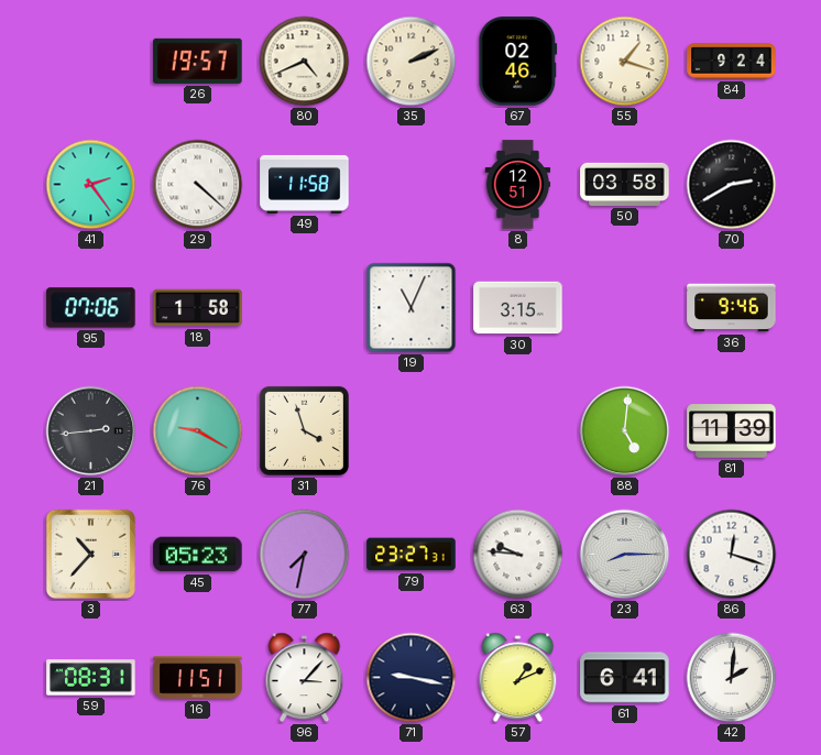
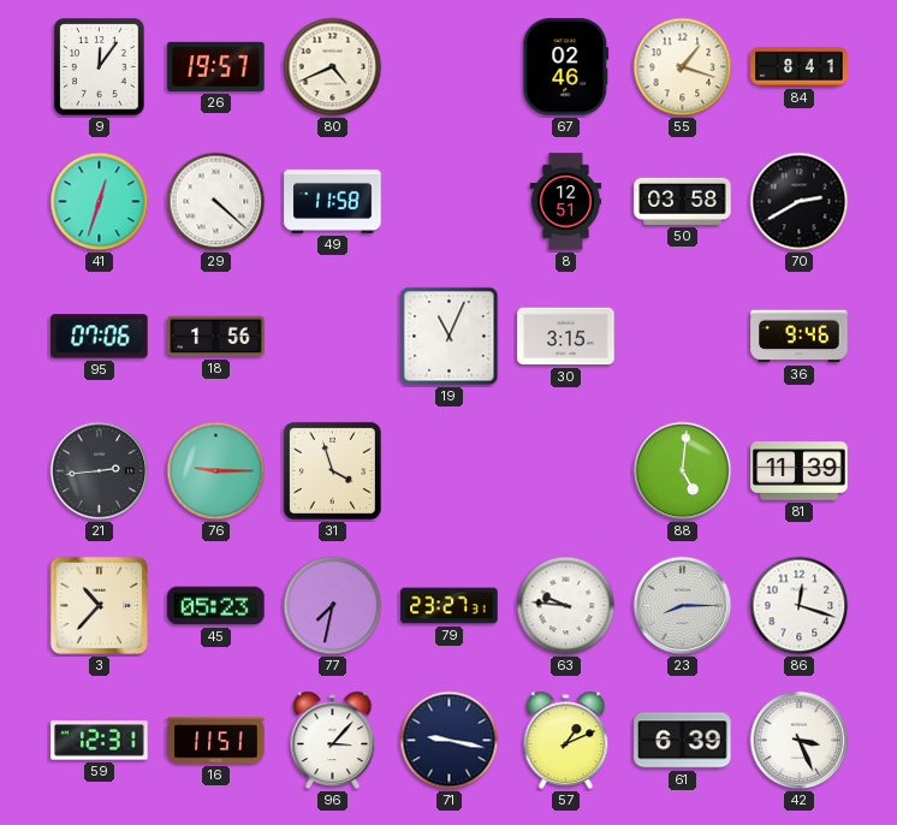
9: none -> 12:06
35: 2:11 -> none
84: 9:24 -> 8:41
41: 2:24 -> 12:33
18: 1:58 -> 1:56
76: 9:20 -> 9:15
59: 08:31 -> 12:31
61: 6:41 -> 6:39
42: 2:01 -> 3:26
